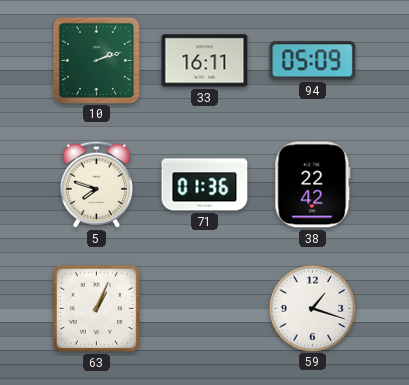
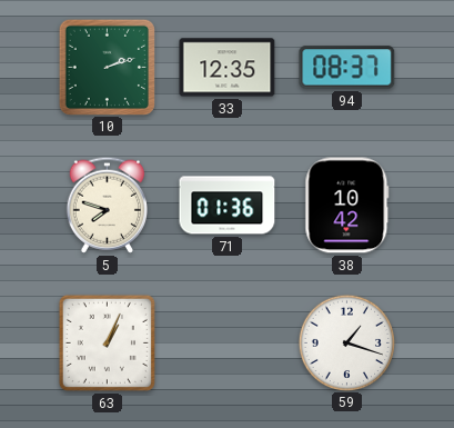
33: 16:11 -> 12:35
94: 05:09 -> 08:37
38: 22:42 -> 10:42
